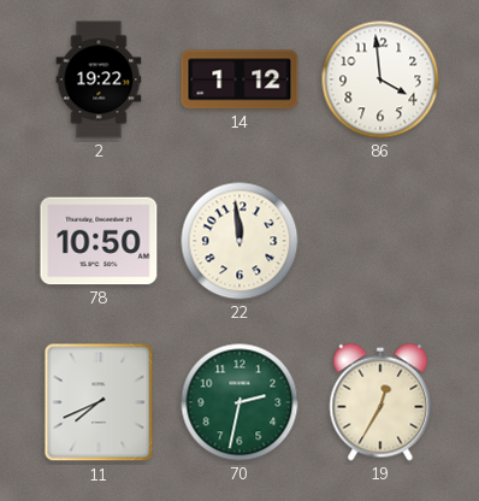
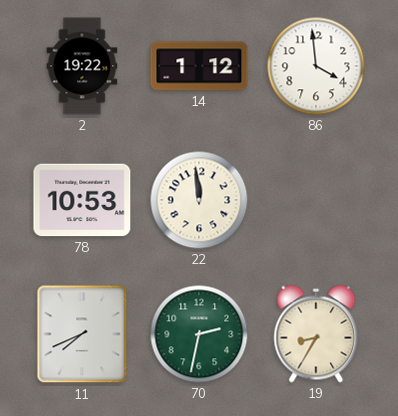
78: 10:50 -> 10:53
19: 12:35 -> 8:35
